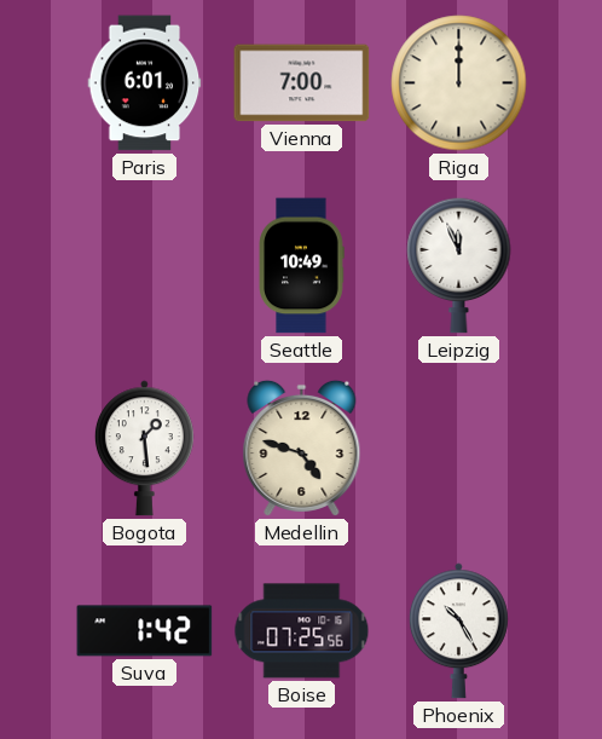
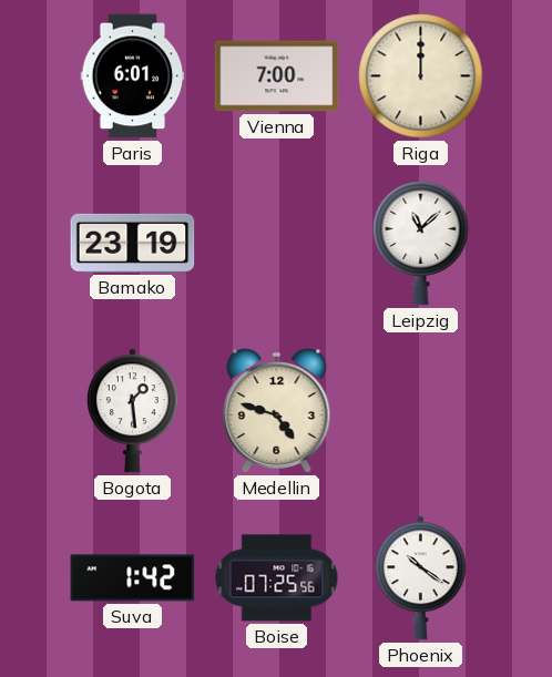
Bamako: none -> 23:19
Seattle: 10:49 -> none
Leipzig: 11:56 -> 11:08
Phoenix: 10:25 -> 10:21
